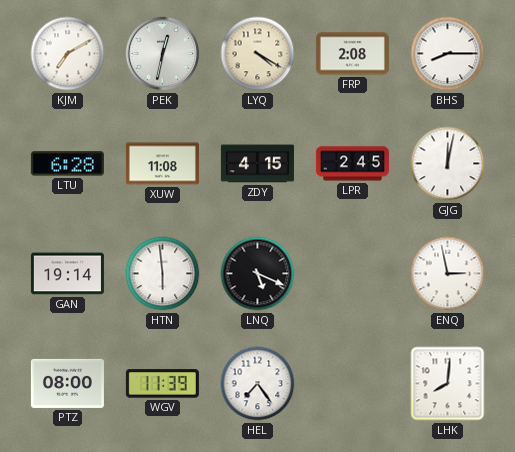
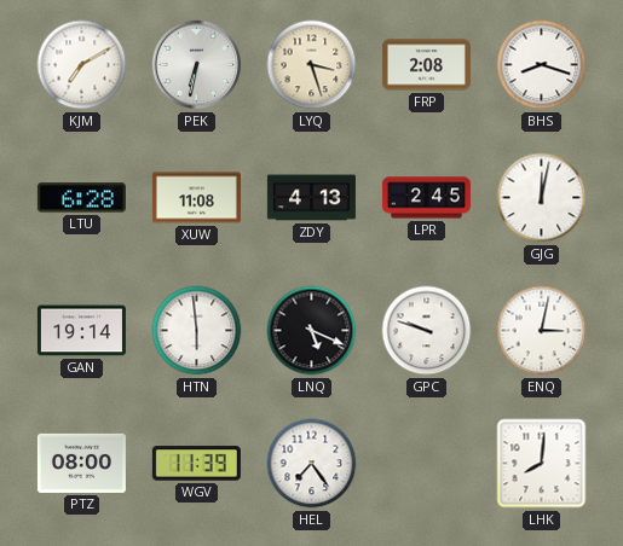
PEK: 12:32 -> 6:32
LYQ: 4:20 -> 3:27
BHS: 8:15 -> 8:18
ZDY: 4:15 -> 4:13
GPC: none -> 9:48
ENQ: 2:58 -> 3:02
